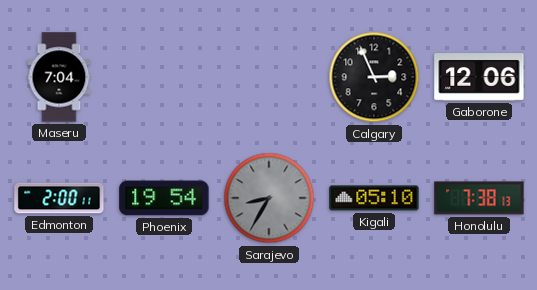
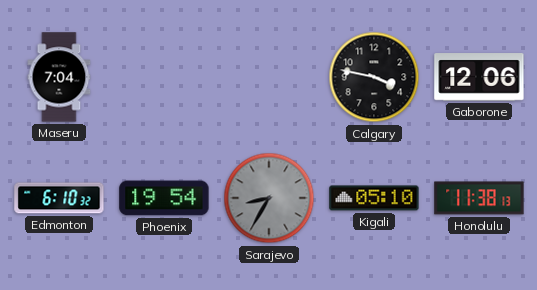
Calgary: 2:56 -> 3:47
Edmonton: 2:00 -> 6:10
Honolulu: 7:38 -> 11:38
